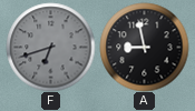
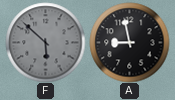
F: 6:42 -> 5:52
